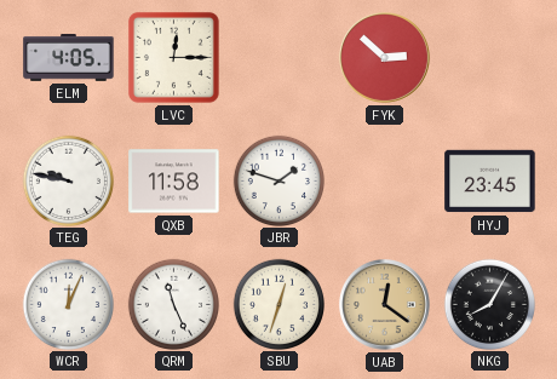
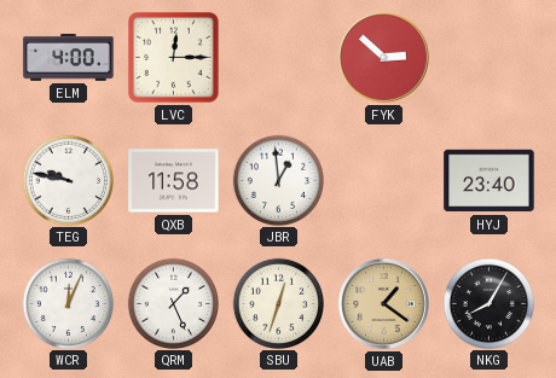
ELM: 4:05 -> 4:00
JBR: 1:48 -> 12:59
HYJ: 23:45 -> 23:40
QRM: 11:26 -> 1:26
UAB: 12:21 -> 1:21
